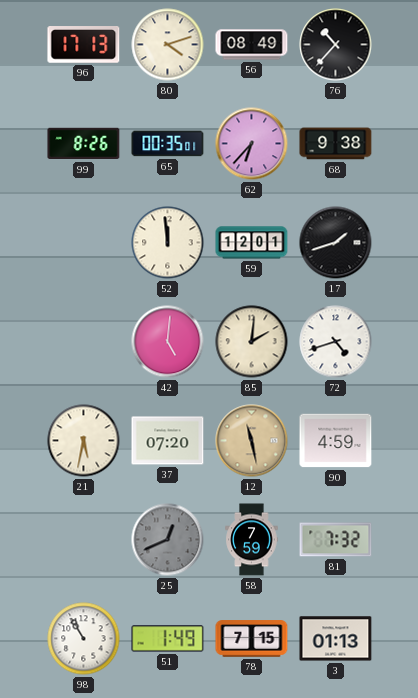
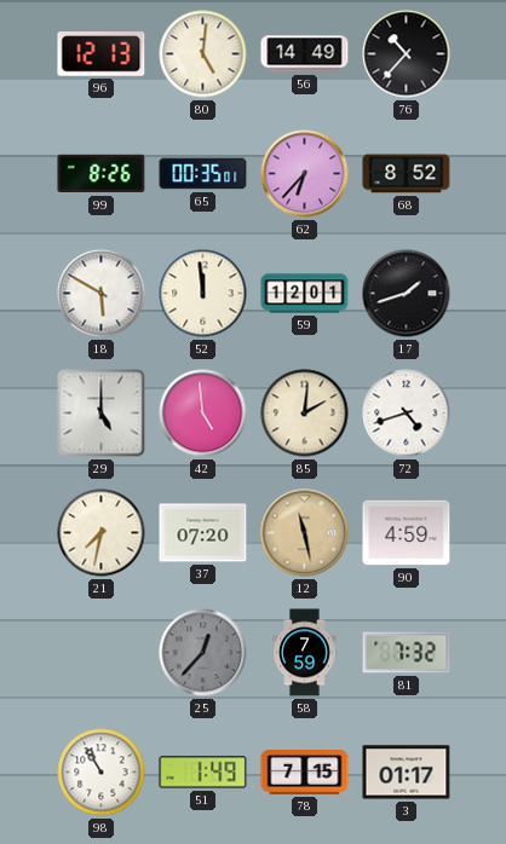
96: 17:13 -> 12:13
80: 4:12 -> 5:01
56: 08:49 -> 14:49
68: 9:38 -> 8:52
18: none -> 5:50
29: none -> 5:00
42: 5:01 -> 4:59
21: 5:32 -> 7:32
25: 12:41 -> 12:37
3: 01:13 -> 01:17
